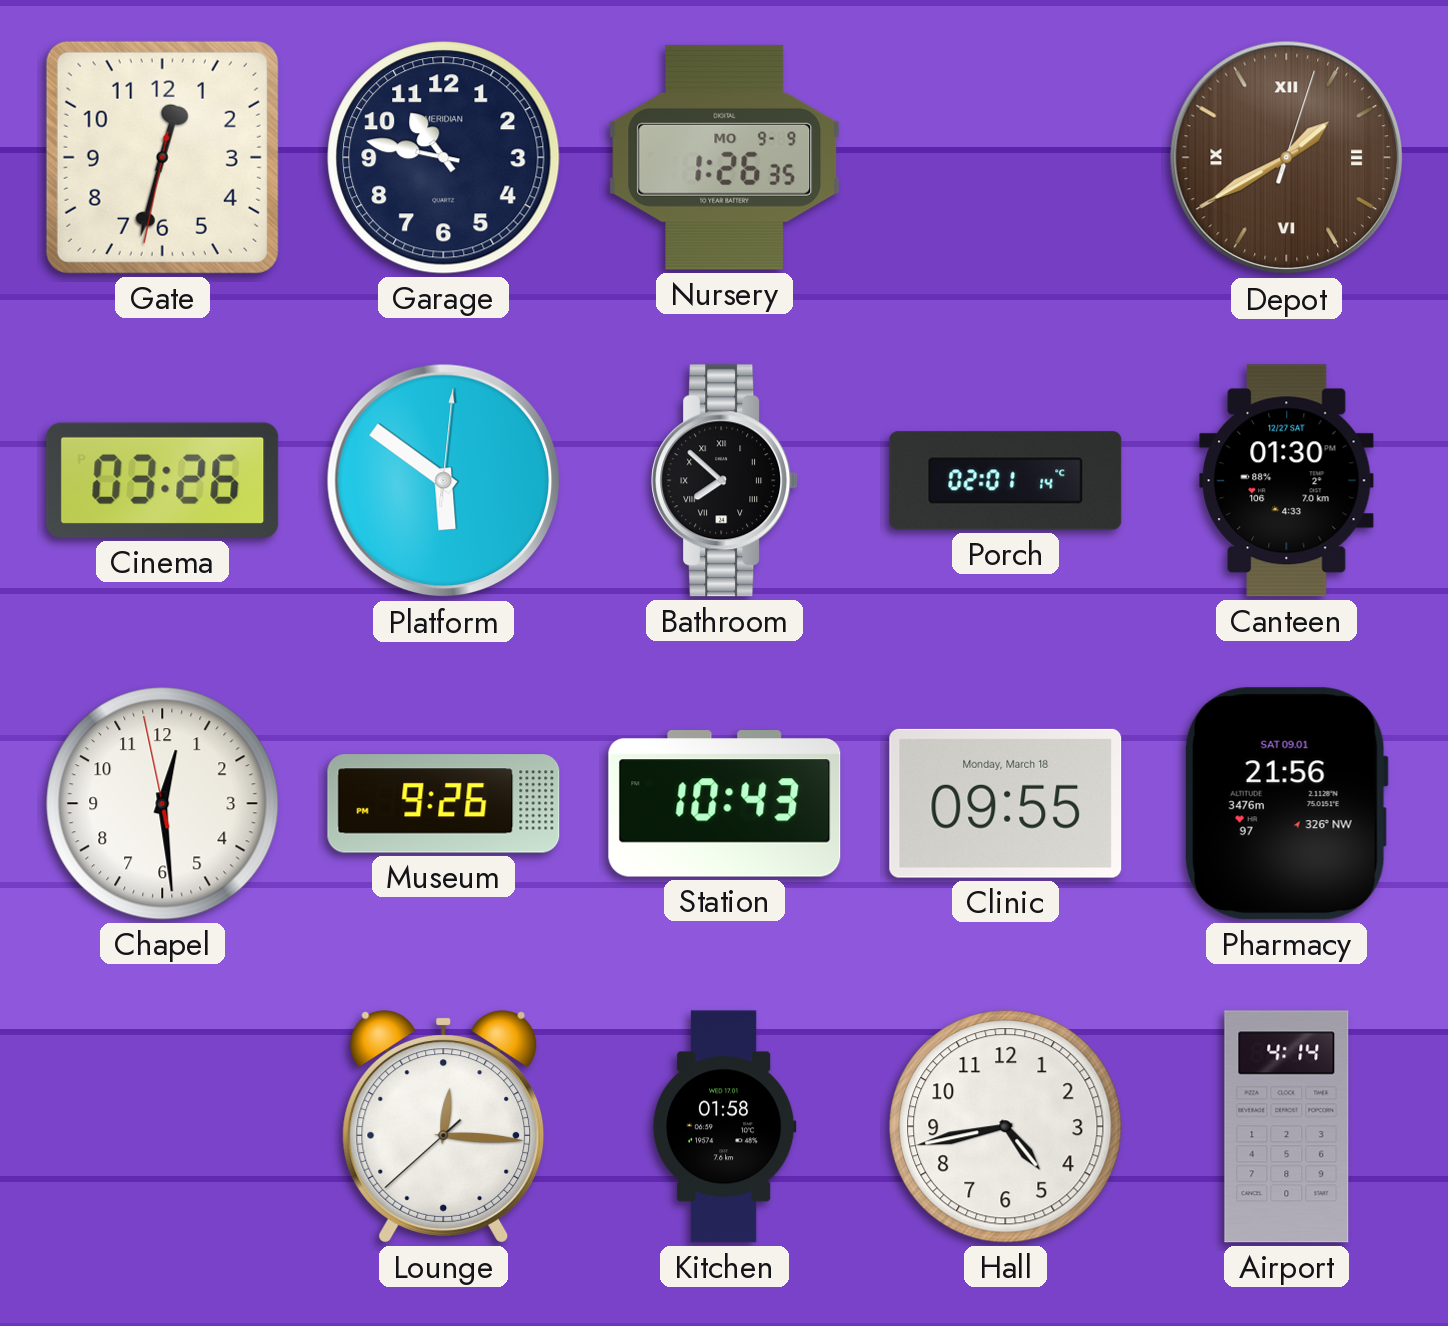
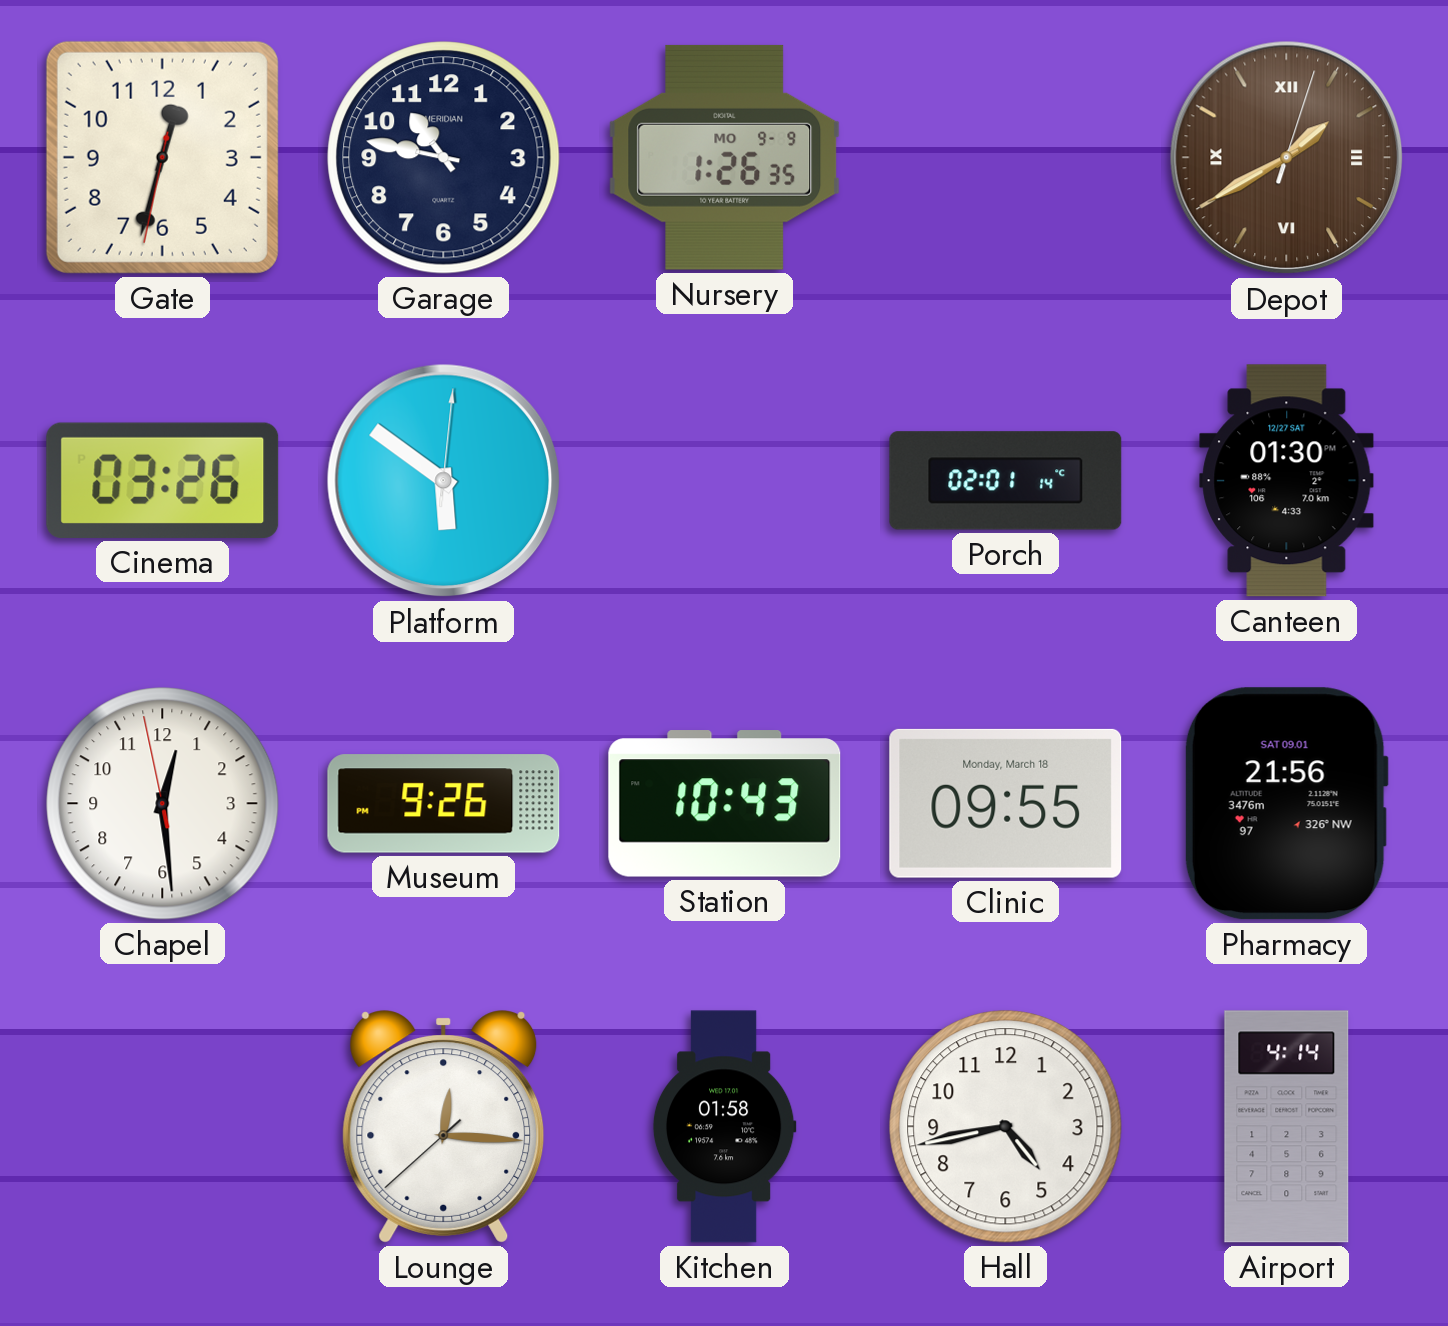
Bathroom: 7:52 -> none
